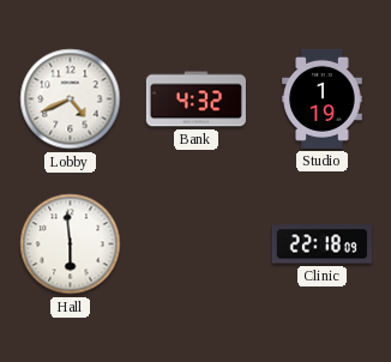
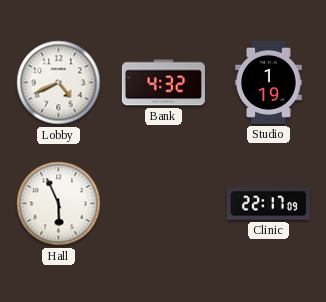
Hall: 5:59 -> 5:56
Clinic: 22:18 -> 22:17
